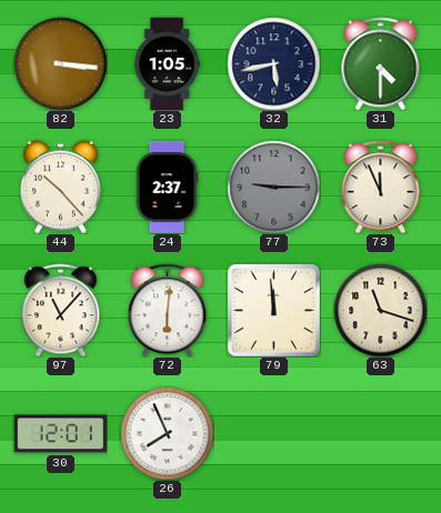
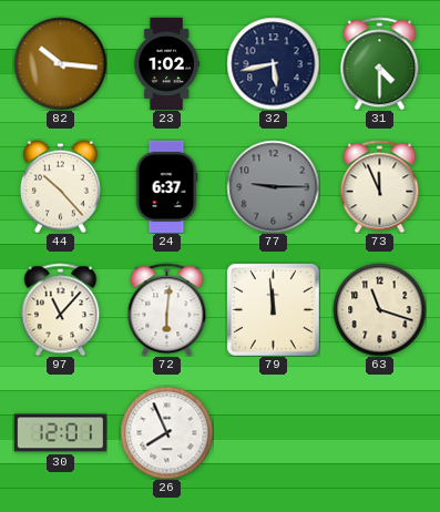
82: 3:16 -> 10:16
23: 1:05 -> 1:02
24: 2:37 -> 6:37
